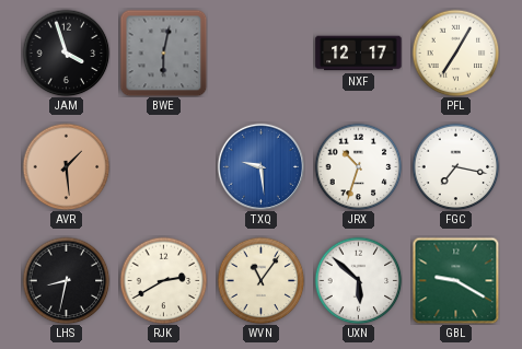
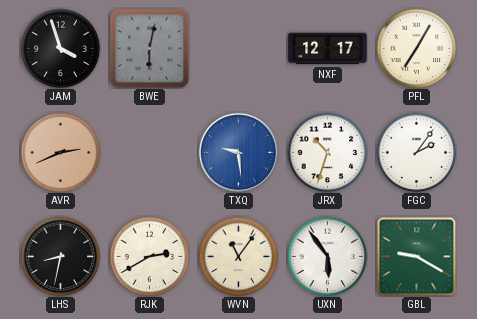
AVR: 1:29 -> 2:41
FGC: 7:17 -> 2:06
UXN: 5:52 -> 5:54
